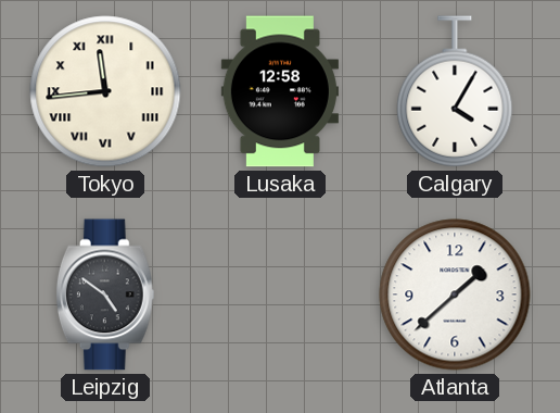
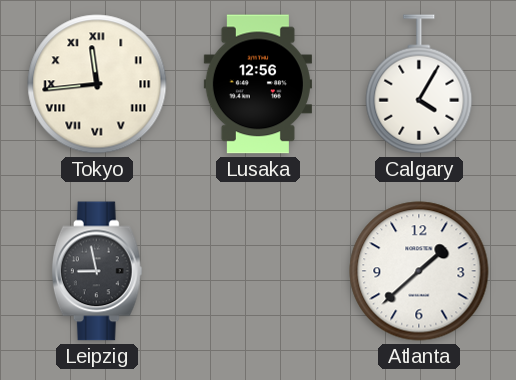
Lusaka: 12:58 -> 12:56
Leipzig: 4:51 -> 8:58
